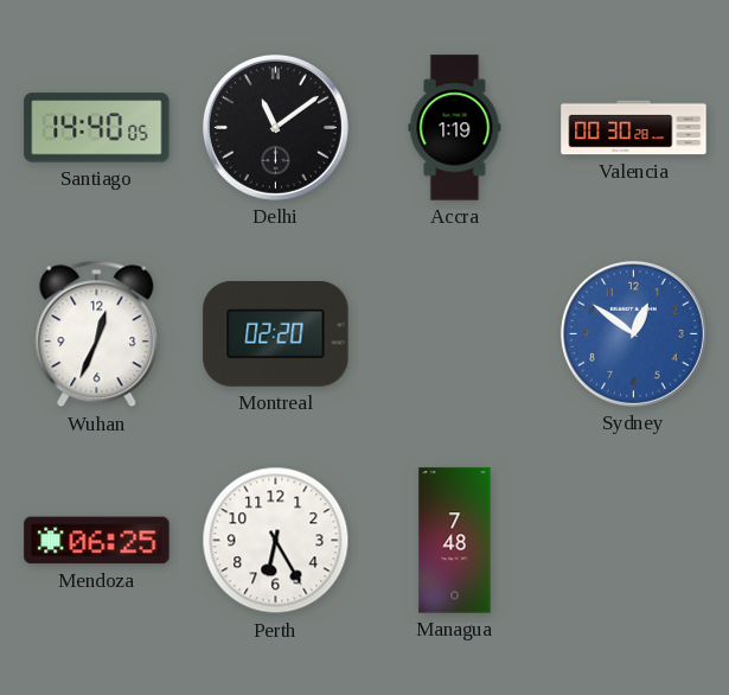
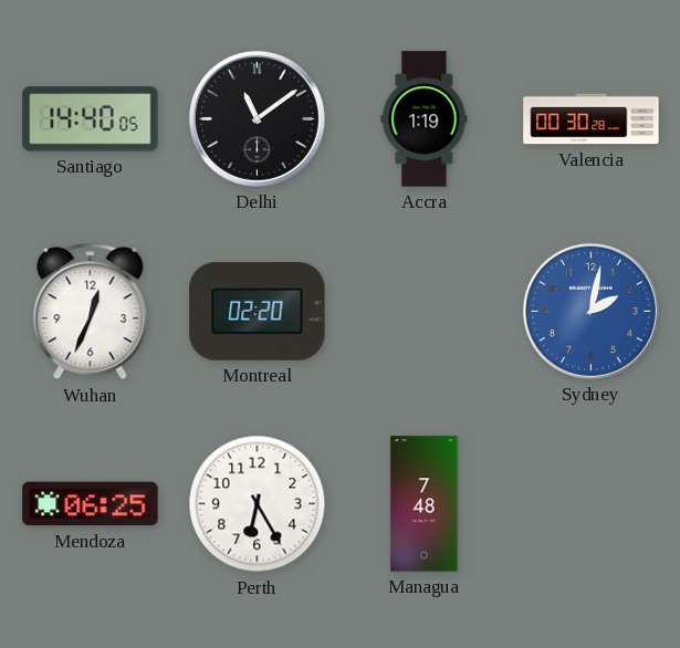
Sydney: 12:51 -> 2:02
